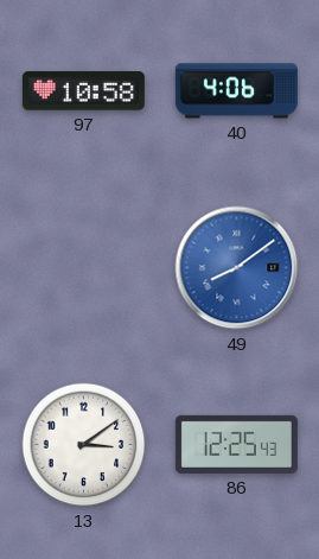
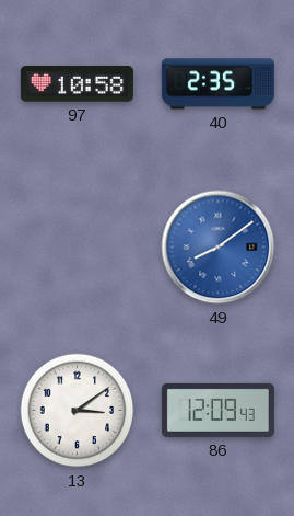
40: 4:06 -> 2:35
86: 12:25 -> 12:09
